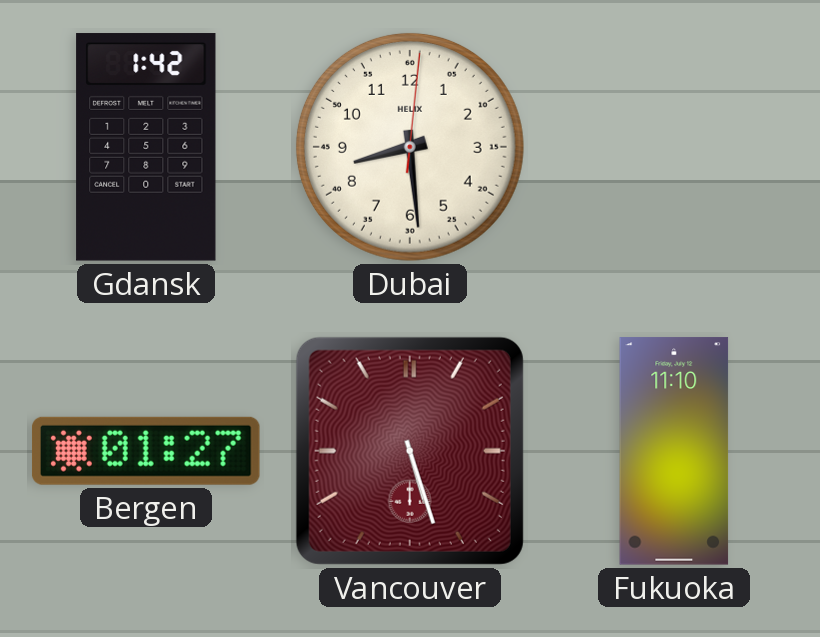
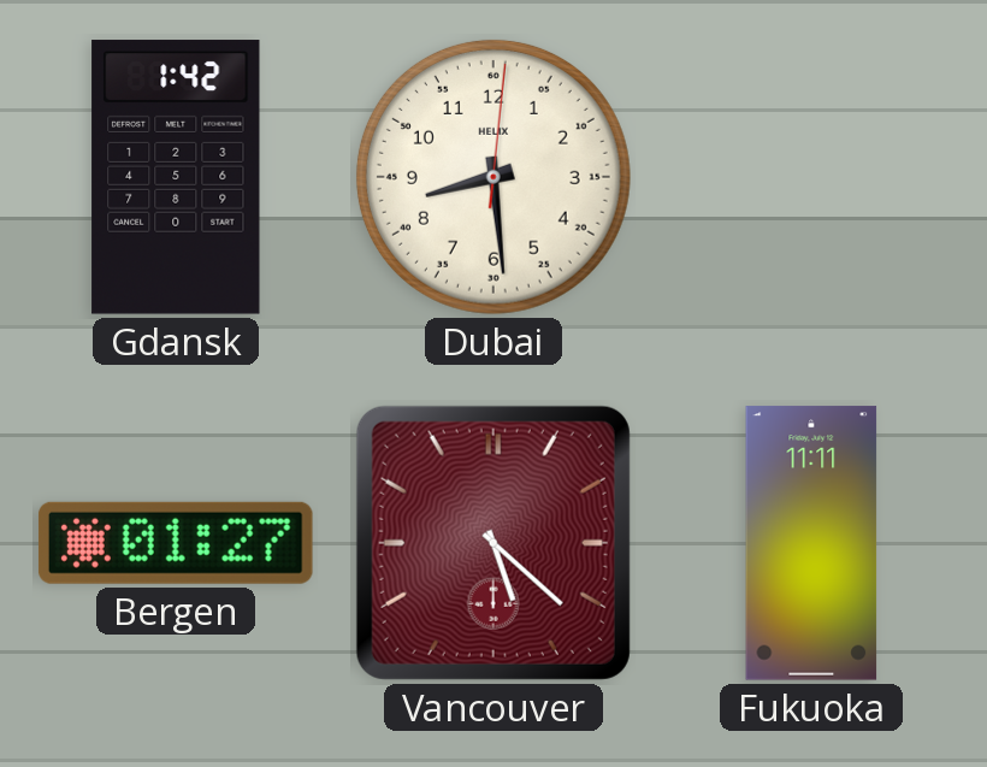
Vancouver: 5:27 -> 5:22
Fukuoka: 11:10 -> 11:11
